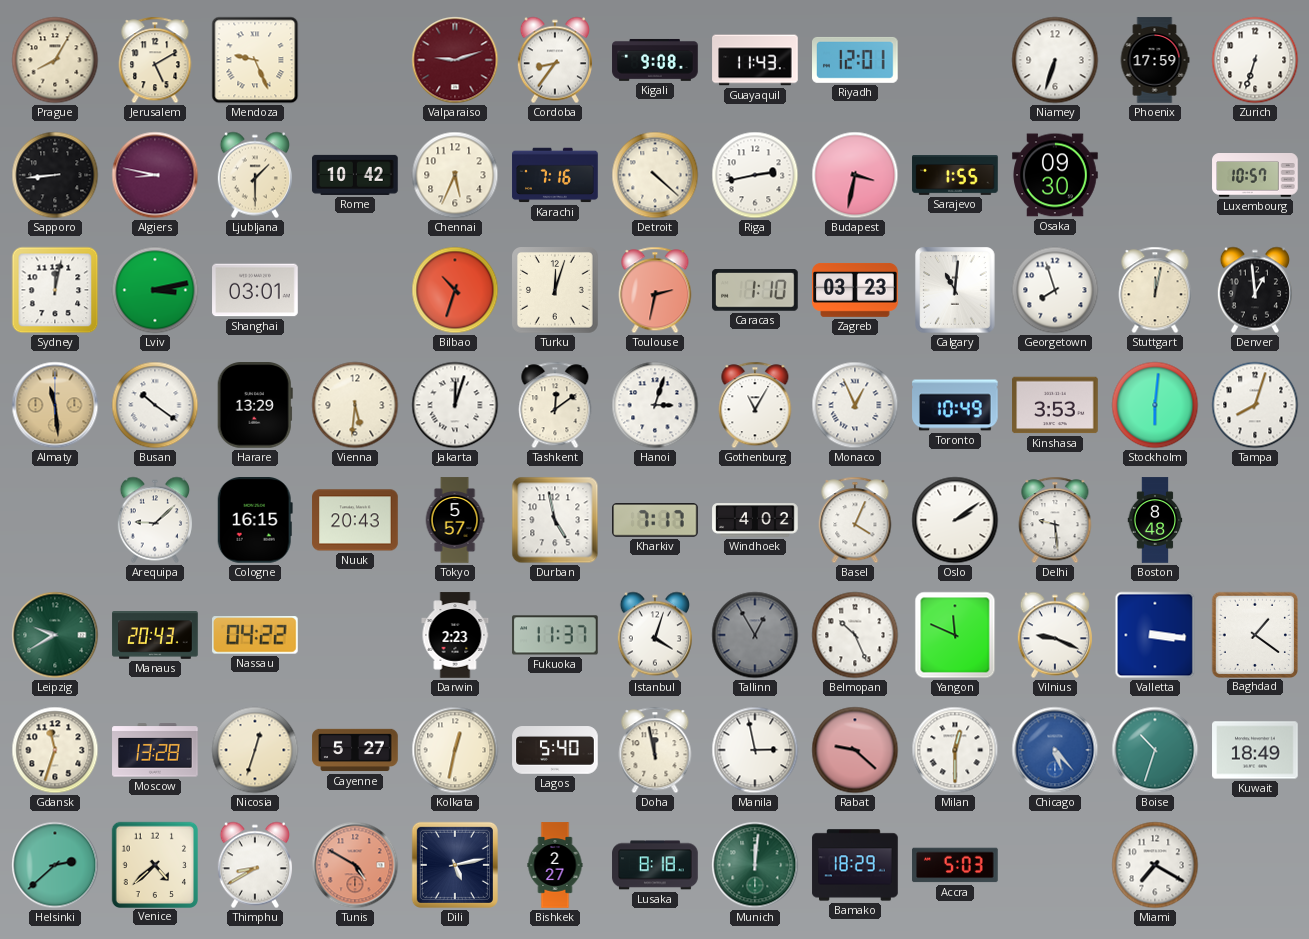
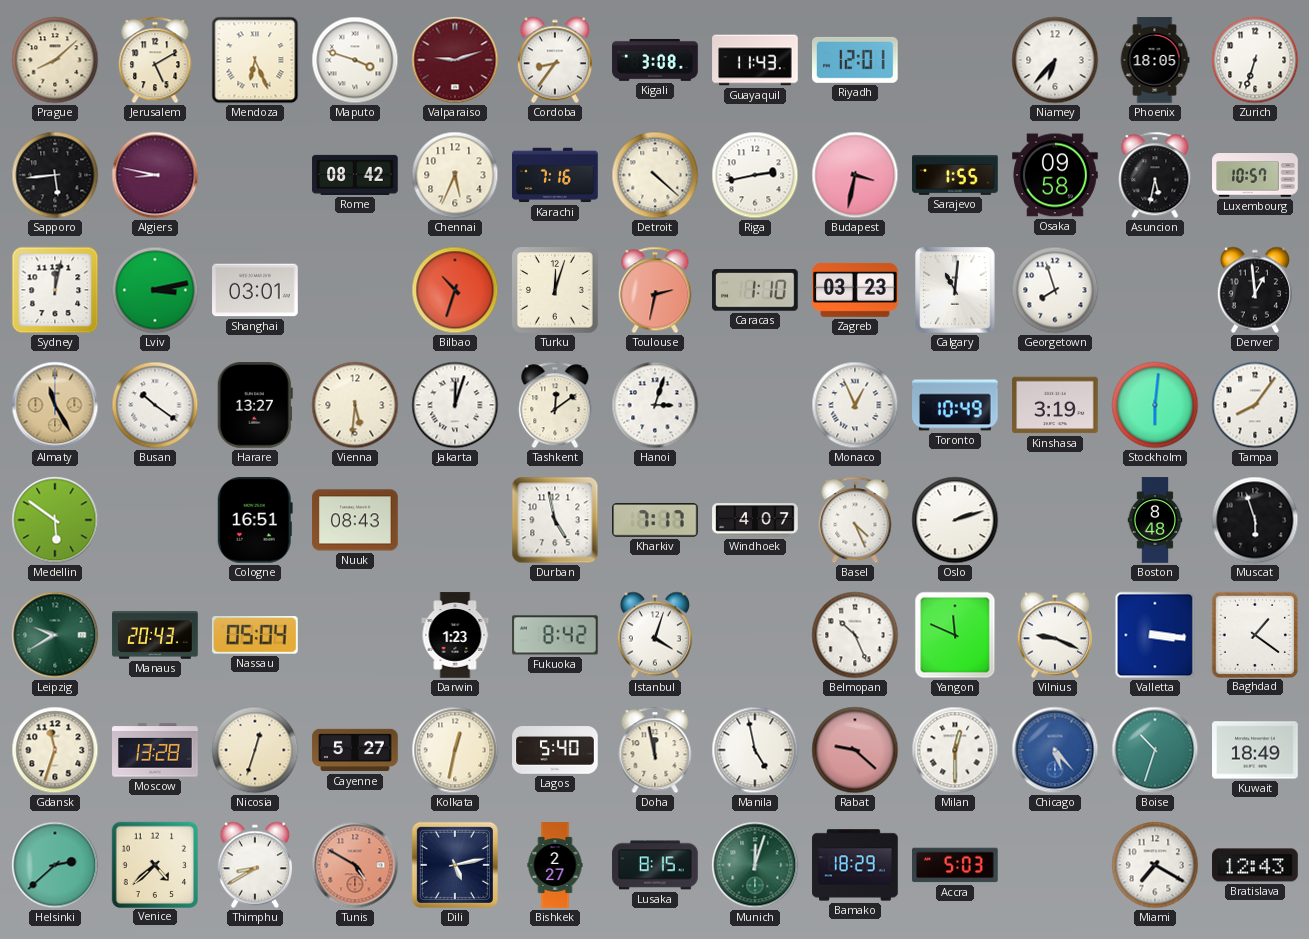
Prague: 8:05 -> 8:08
Mendoza: 9:26 -> 6:26
Maputo: none -> 3:48
Kigali: 9:08 -> 3:08
Niamey: 6:33 -> 6:37
Phoenix: 17:59 -> 18:05
Sapporo: 8:44 -> 5:44
Ljubljana: 1:30 -> none
Rome: 10:42 -> 08:42
Osaka: 09:30 -> 09:58
Asuncion: none -> 5:32
Stuttgart: 12:02 -> none
Almaty: 11:29 -> 11:25
Harare: 13:29 -> 13:27
Gothenburg: 11:05 -> none
Kinshasa: 3:53 -> 3:19
Tampa: 8:03 -> 8:06
Medellin: none -> 5:51
Arequipa: 9:08 -> none
Cologne: 16:15 -> 16:51
Nuuk: 20:43 -> 08:43
Tokyo: 5:57 -> none
Windhoek: 4:02 -> 4:07
Basel: 4:04 -> 4:26
Oslo: 2:09 -> 2:12
Delhi: 9:29 -> none
Muscat: none -> 5:57
Nassau: 04:22 -> 05:04
Darwin: 2:23 -> 1:23
Fukuoka: 11:37 -> 8:42
Tallinn: 12:55 -> none
Manila: 2:58 -> 4:58
Lusaka: 8:18 -> 8:15
Munich: 12:01 -> 12:03
Bratislava: none -> 12:43
